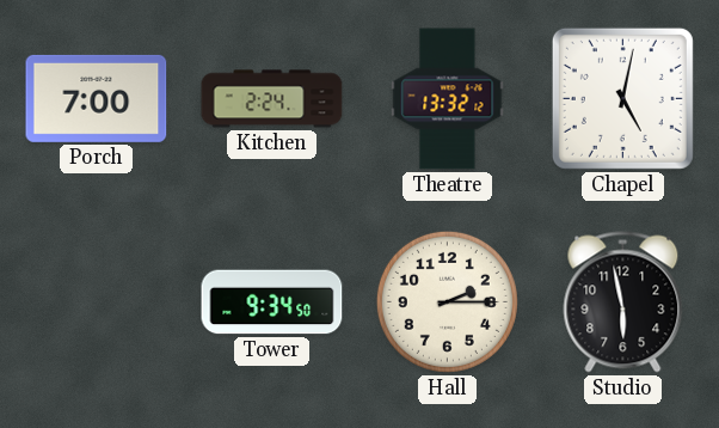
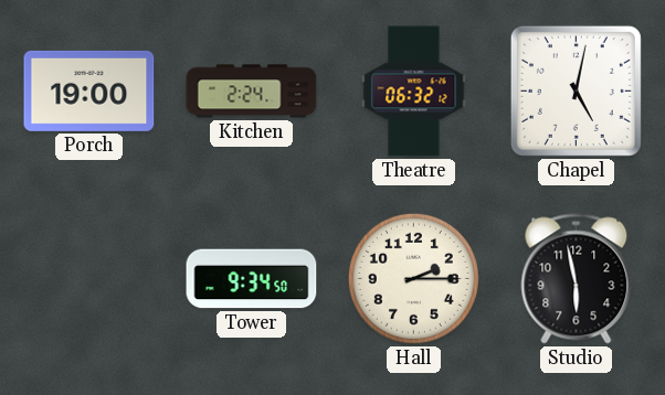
Porch: 7:00 -> 19:00
Theatre: 13:32 -> 06:32
